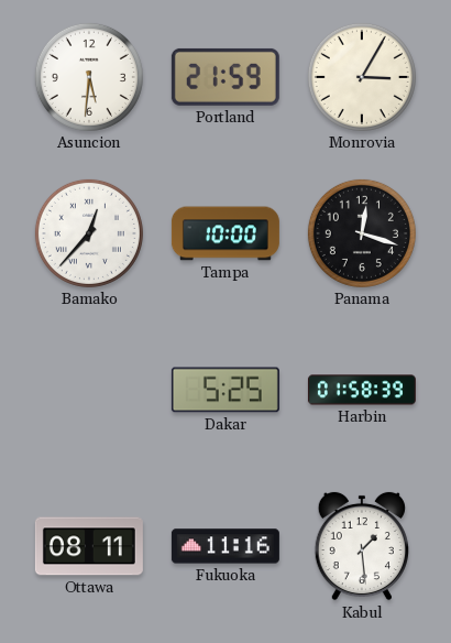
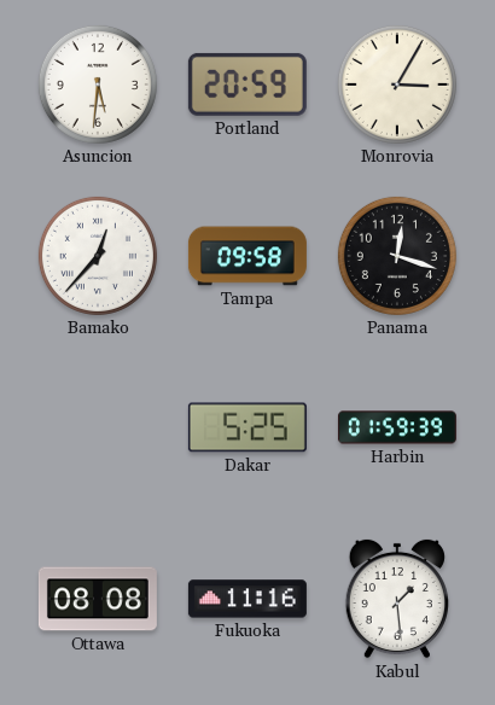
Portland: 21:59 -> 20:59
Tampa: 10:00 -> 09:58
Harbin: 01:58 -> 01:59
Ottawa: 08:11 -> 08:08
